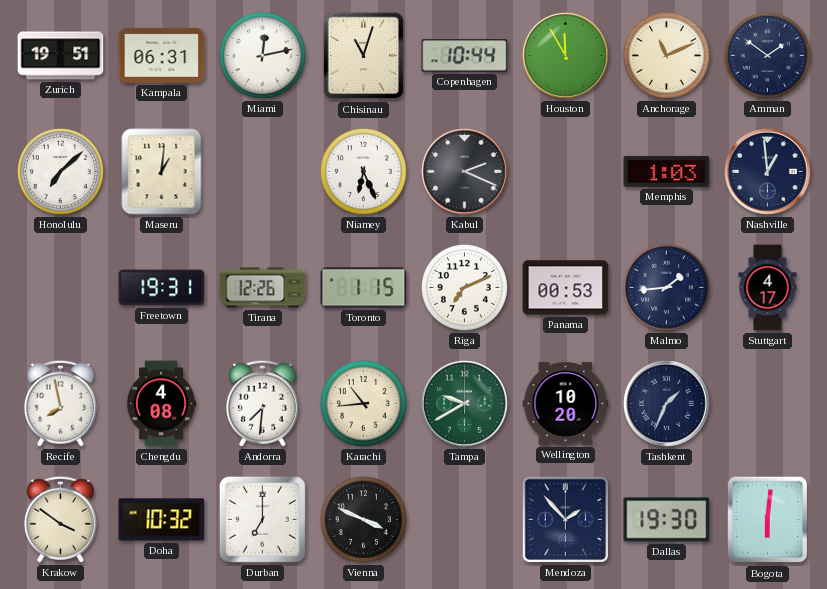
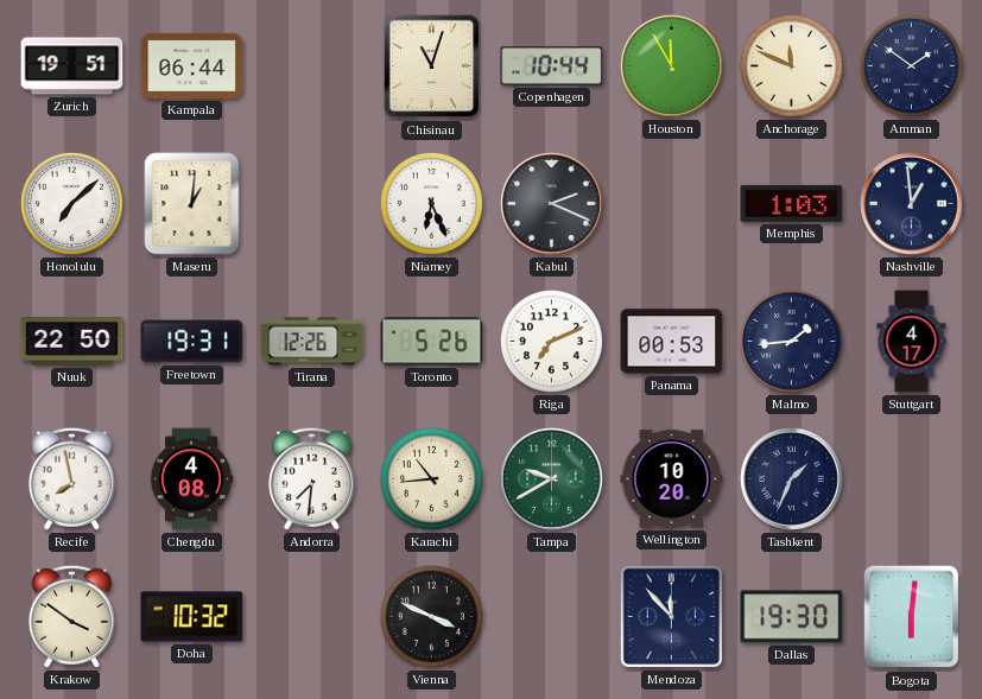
Kampala: 06:31 -> 06:44
Miami: 12:13 -> none
Anchorage: 11:11 -> 11:49
Nuuk: none -> 22:50
Toronto: 1:15 -> 5:26
Durban: 7:00 -> none
Mendoza: 1:53 -> 11:53
